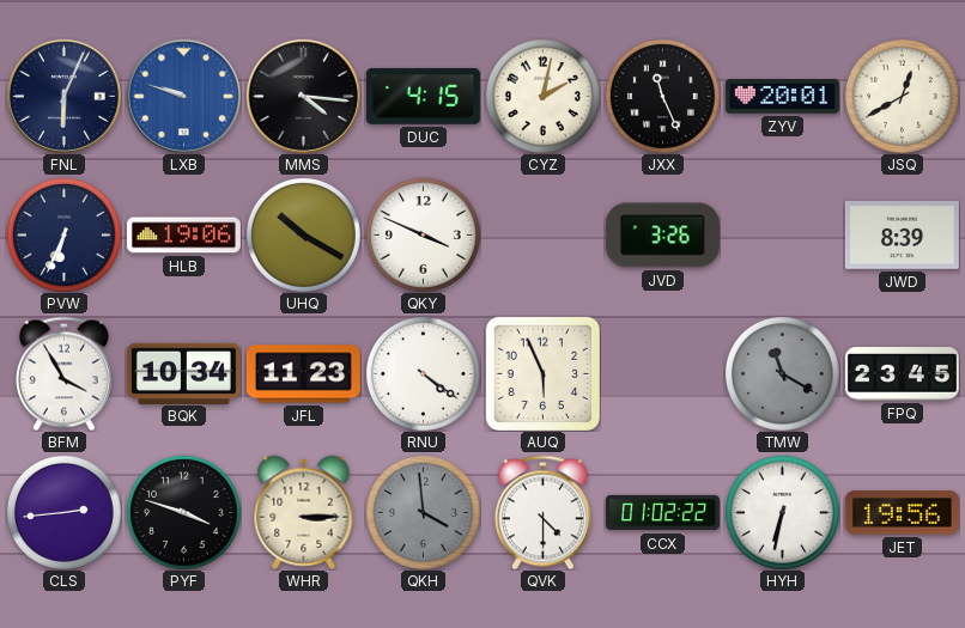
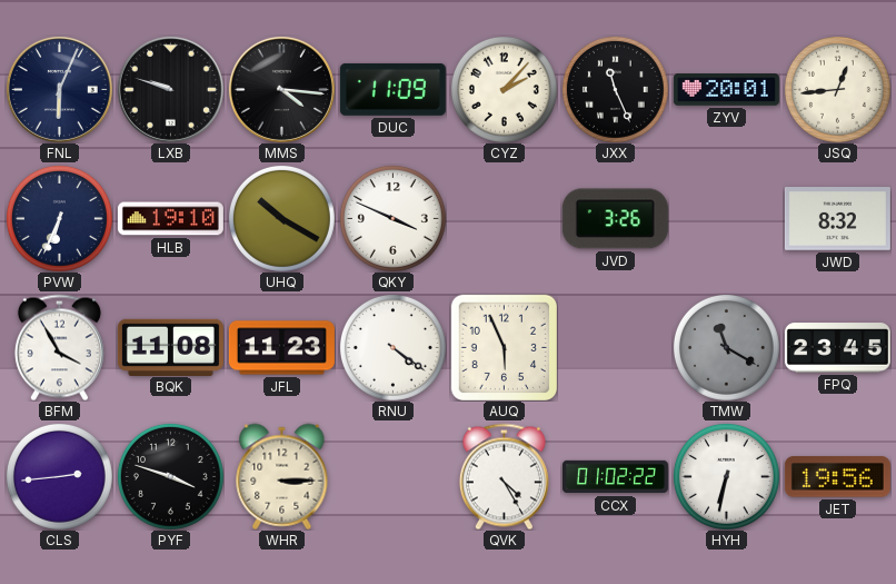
LXB dial: blue -> black
DUC: 4:15 -> 11:09
CYZ: 2:02 -> 2:07
JSQ: 12:40 -> 12:44
HLB: 19:06 -> 19:10
JWD: 8:39 -> 8:32
BQK: 10:34 -> 11:08
QKH: 3:59 -> none
QVK: 4:30 -> 4:25
